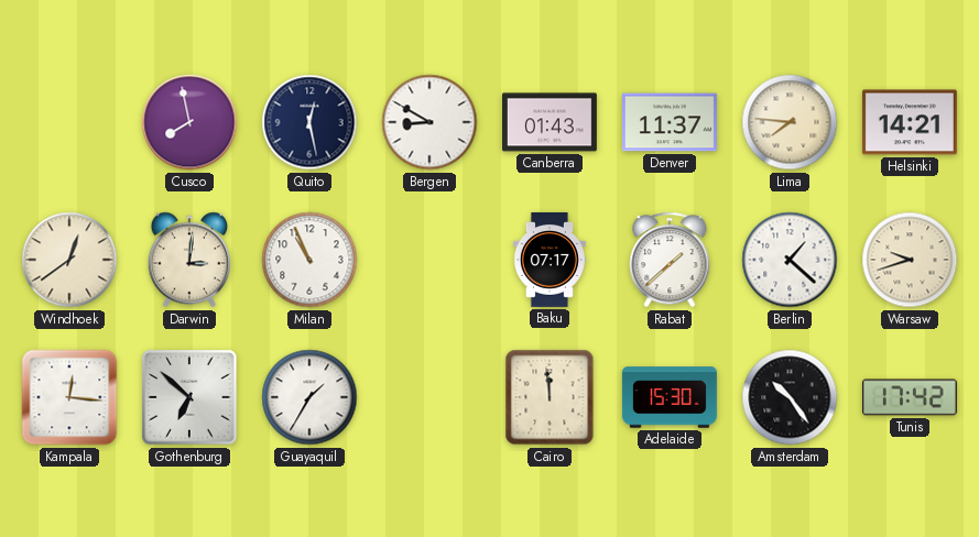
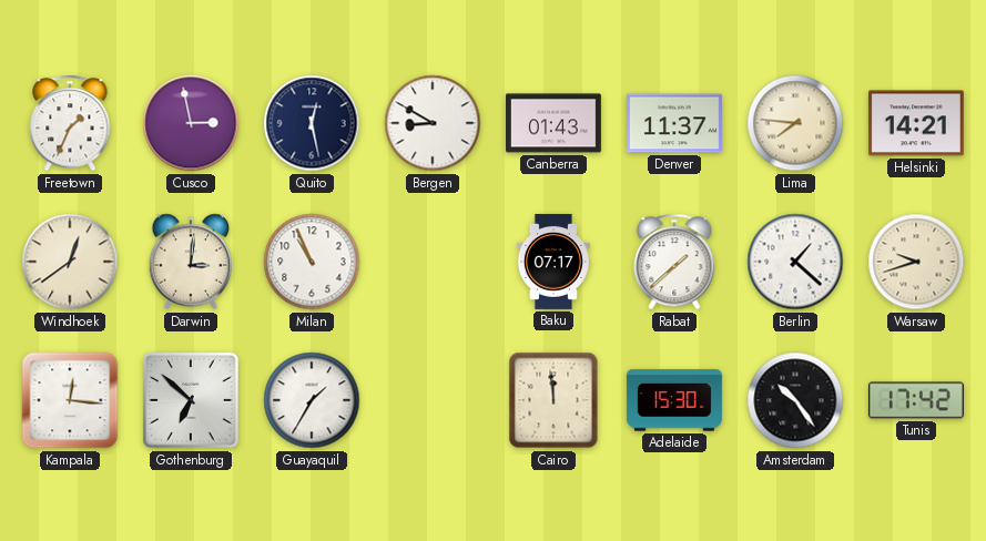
Freetown: none -> 1:34
Cusco: 7:58 -> 2:58
